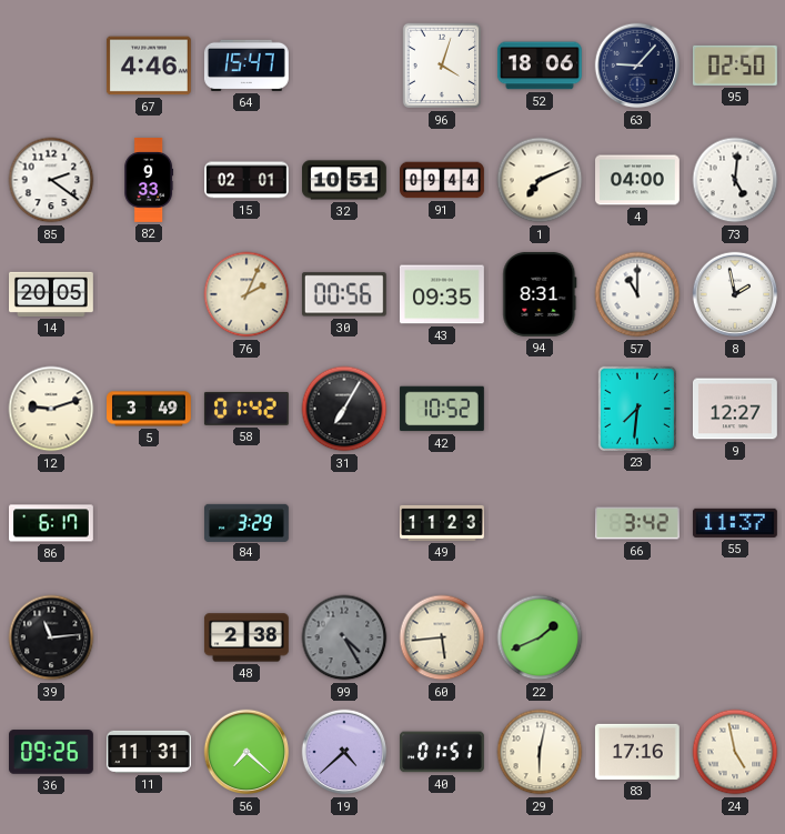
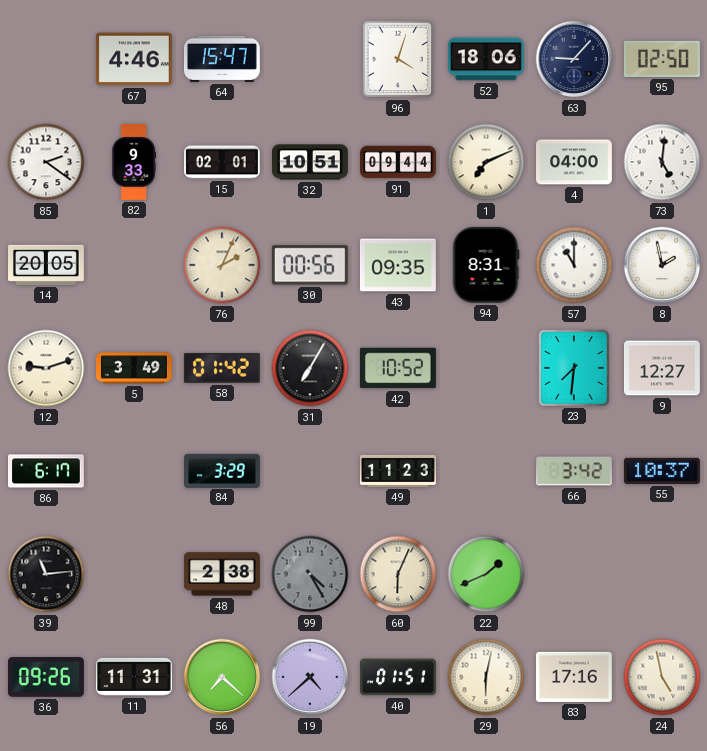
55: 11:37 -> 10:37
60: 5:44 -> 6:04
